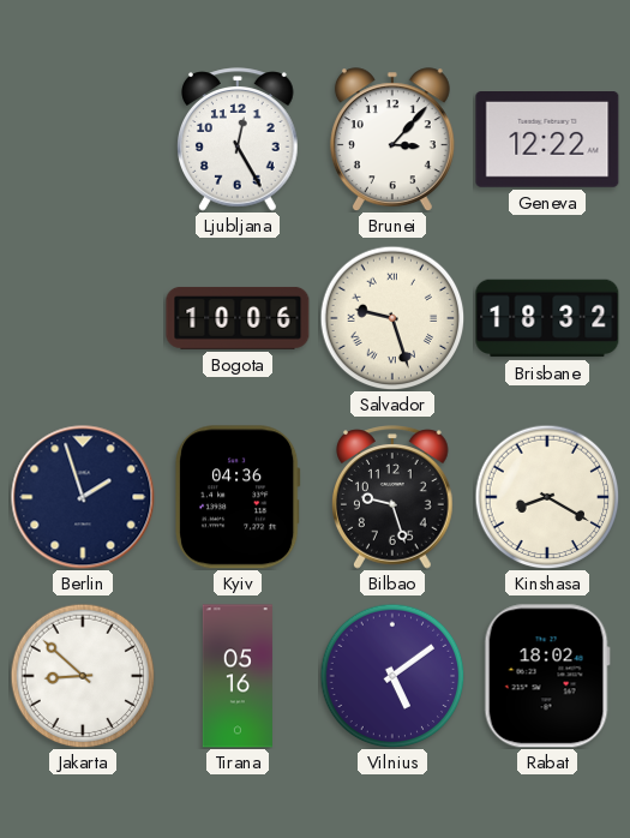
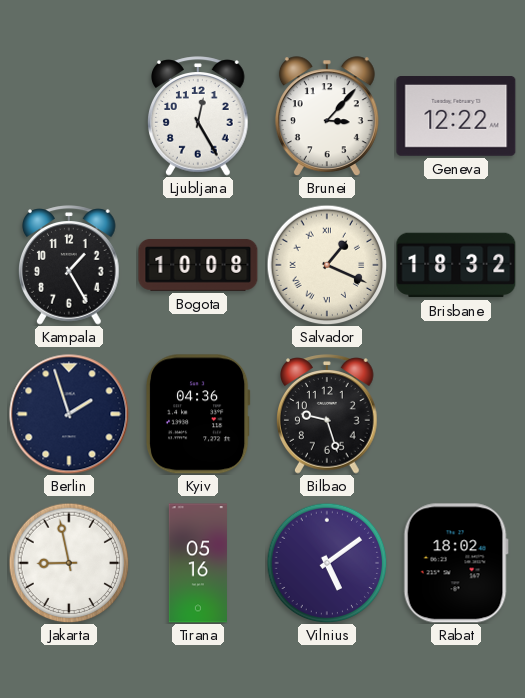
Kampala: none -> 1:25
Bogota: 10:06 -> 10:08
Salvador: 9:27 -> 1:19
Kinshasa: 8:20 -> none
Jakarta: 8:52 -> 8:58
